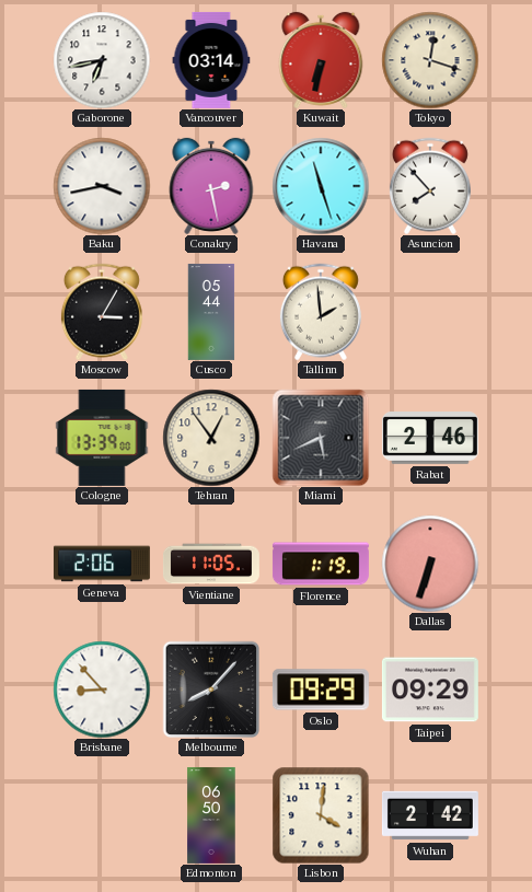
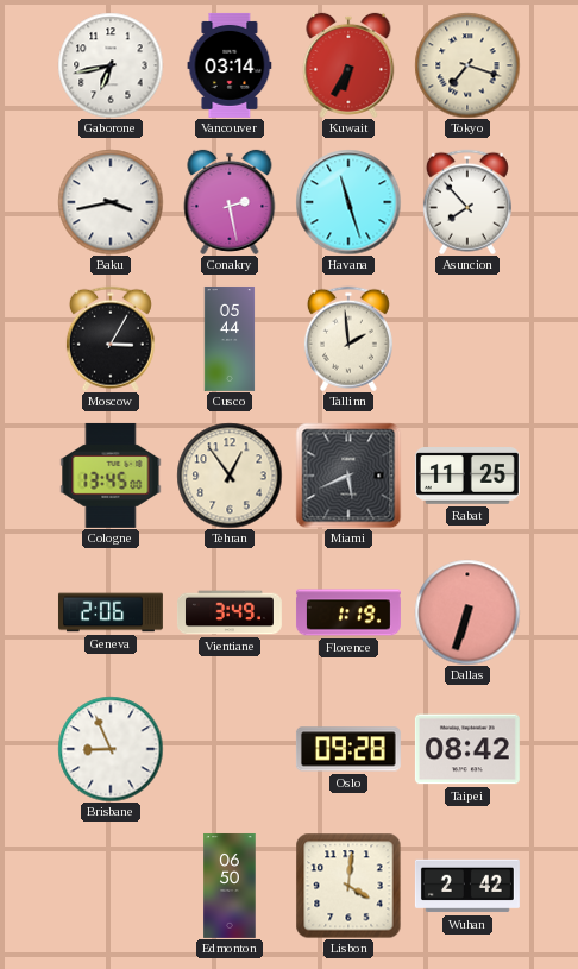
Kuwait: 6:32 -> 6:35
Tokyo: 12:18 -> 7:18
Cologne: 13:39 -> 13:45
Rabat: 2:46 -> 11:25
Vientiane: 11:05 -> 3:49
Brisbane: 8:53 -> 8:56
Melbourne: 8:07 -> none
Oslo: 09:29 -> 09:28
Taipei: 09:29 -> 08:42
